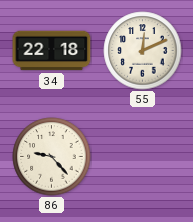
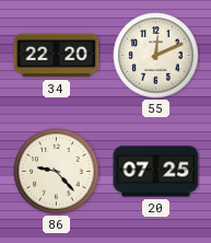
34: 22:18 -> 22:20
20: none -> 07:25
